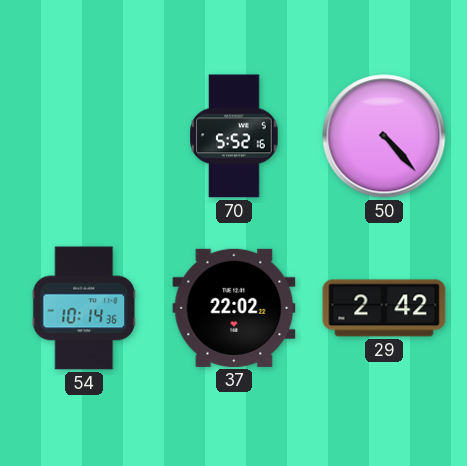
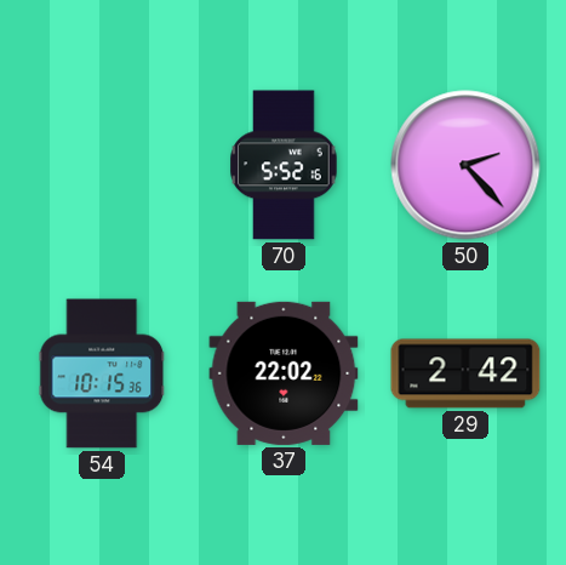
50: 4:23 -> 2:23
54: 10:14 -> 10:15
